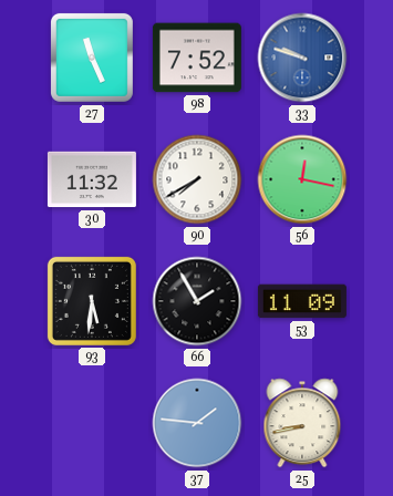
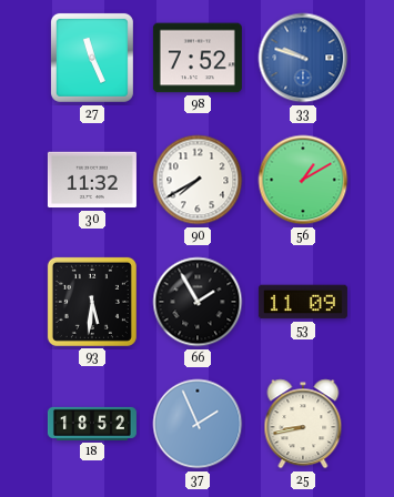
56: 12:17 -> 1:10
18: none -> 18:52
37: 1:46 -> 1:56
